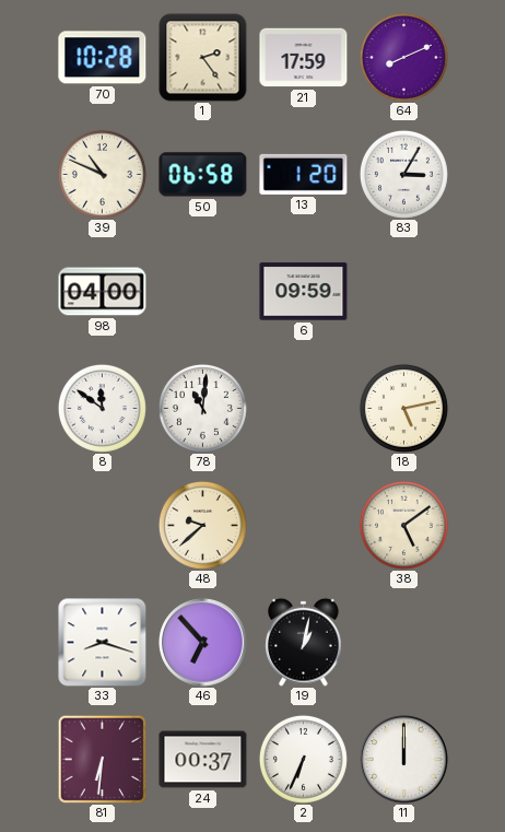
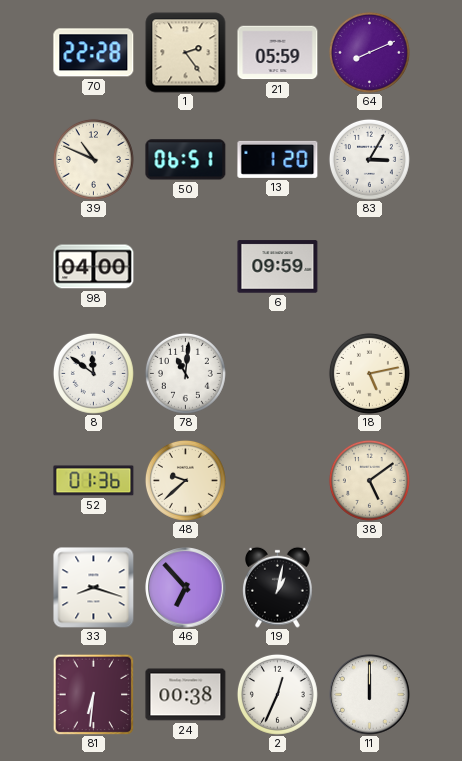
70: 10:28 -> 22:28
21: 17:59 -> 05:59
50: 06:58 -> 06:51
52: none -> 01:36
24: 00:37 -> 00:38
2: 6:34 -> 12:34
